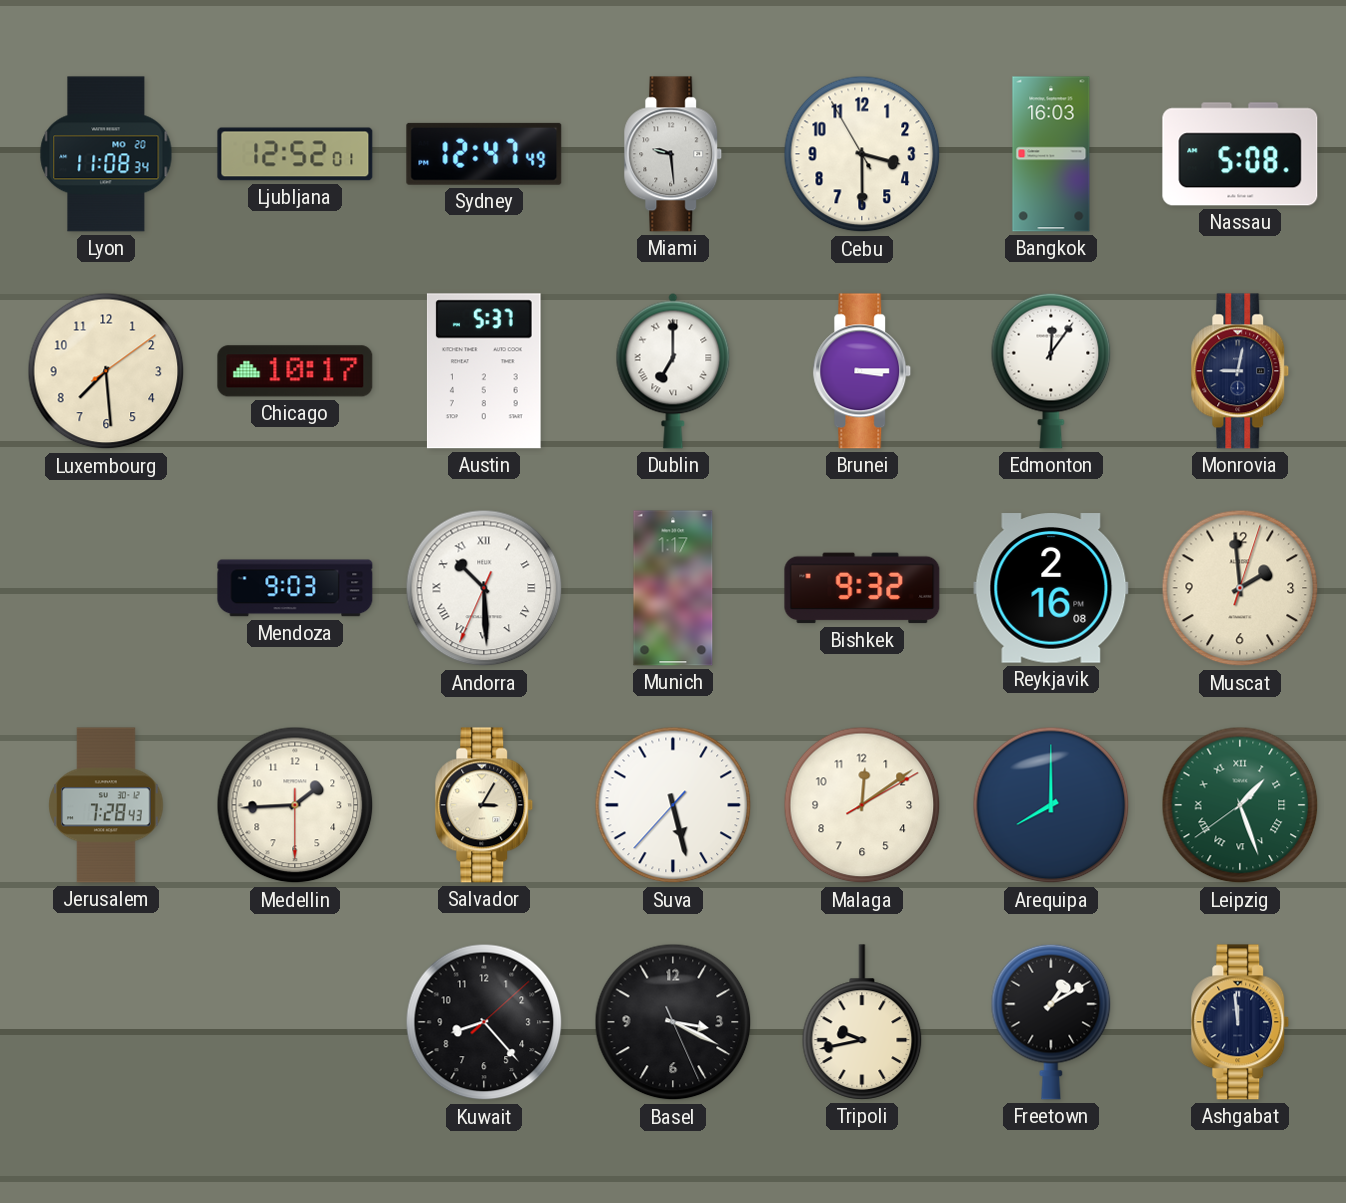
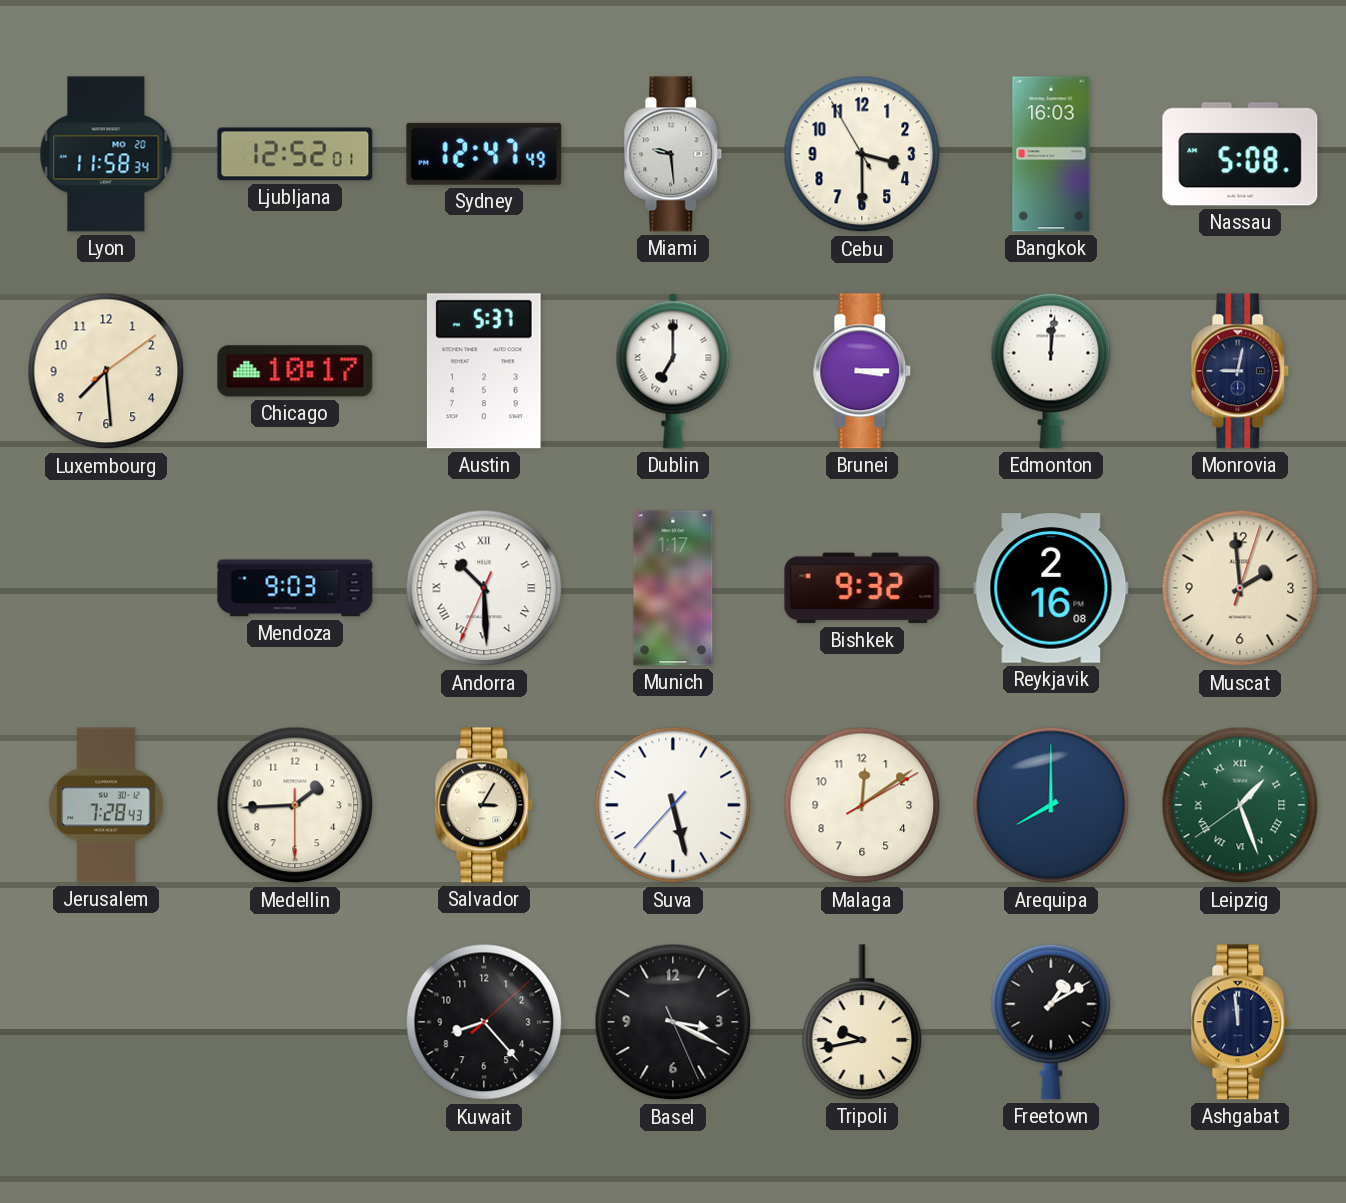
Lyon: 11:08 -> 11:58
Edmonton: 12:06 -> 12:01
